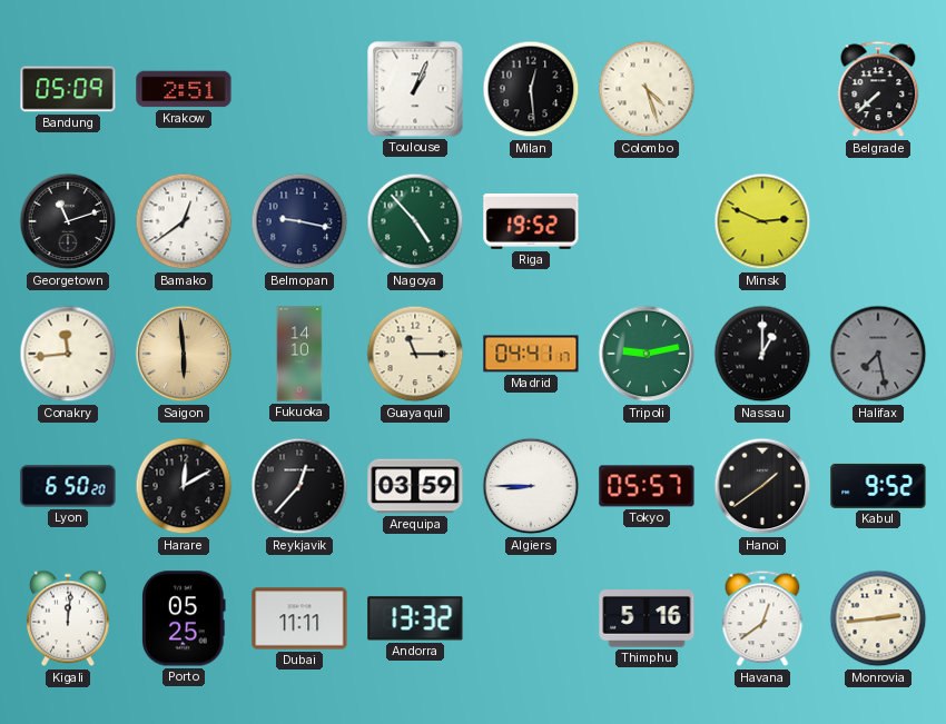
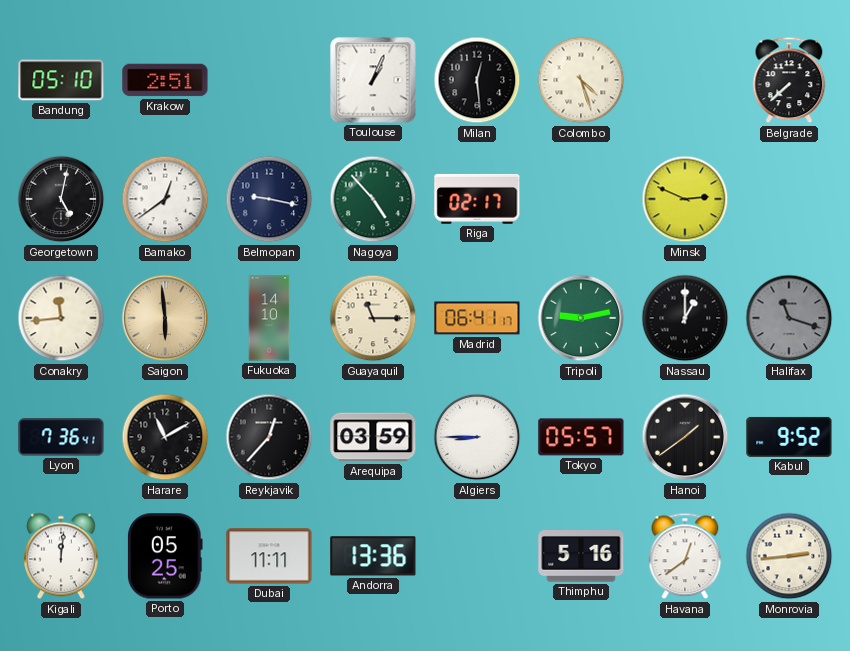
Bandung: 05:09 -> 05:10
Georgetown: 11:12 -> 5:02
Riga: 19:52 -> 02:17
Madrid: 04:41 -> 06:41
Halifax: 7:28 -> 11:18
Lyon: 6:50 -> 7:36
Harare: 12:10 -> 11:10
Andorra: 13:32 -> 13:36
